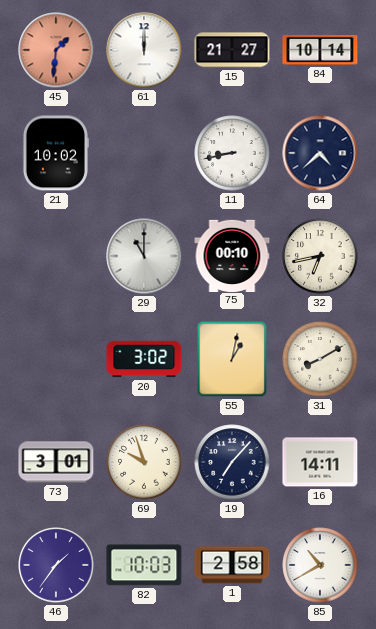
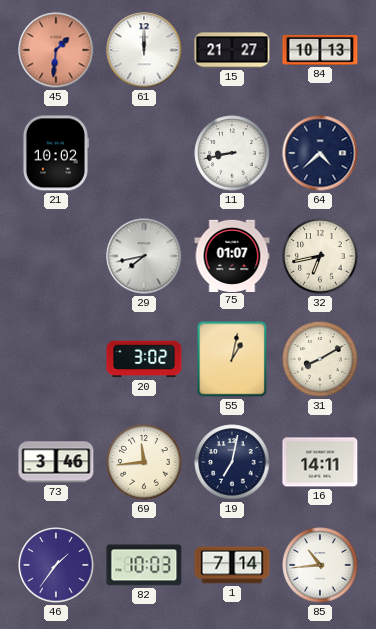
84: 10:14 -> 10:13
29: 11:00 -> 7:43
75: 00:10 -> 01:07
73: 3:01 -> 3:46
69: 9:57 -> 11:44
19: 7:07 -> 7:02
1: 2:58 -> 7:14
85: 10:40 -> 10:44
